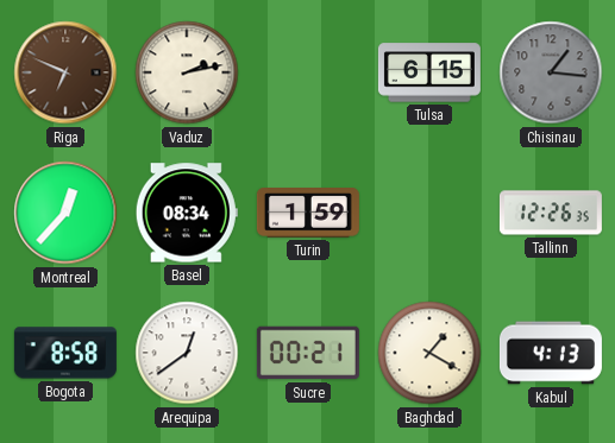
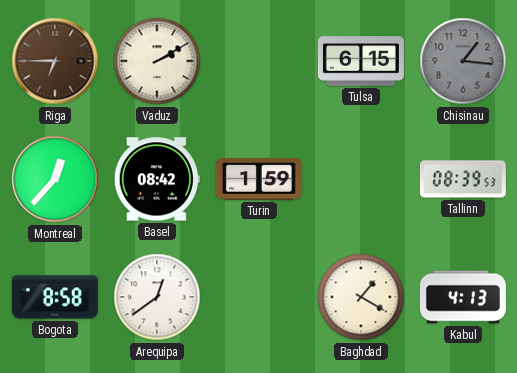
Riga: 6:49 -> 6:45
Vaduz: 2:13 -> 2:10
Basel: 08:34 -> 08:42
Tallinn: 12:26 -> 08:39
Sucre: 00:21 -> none
